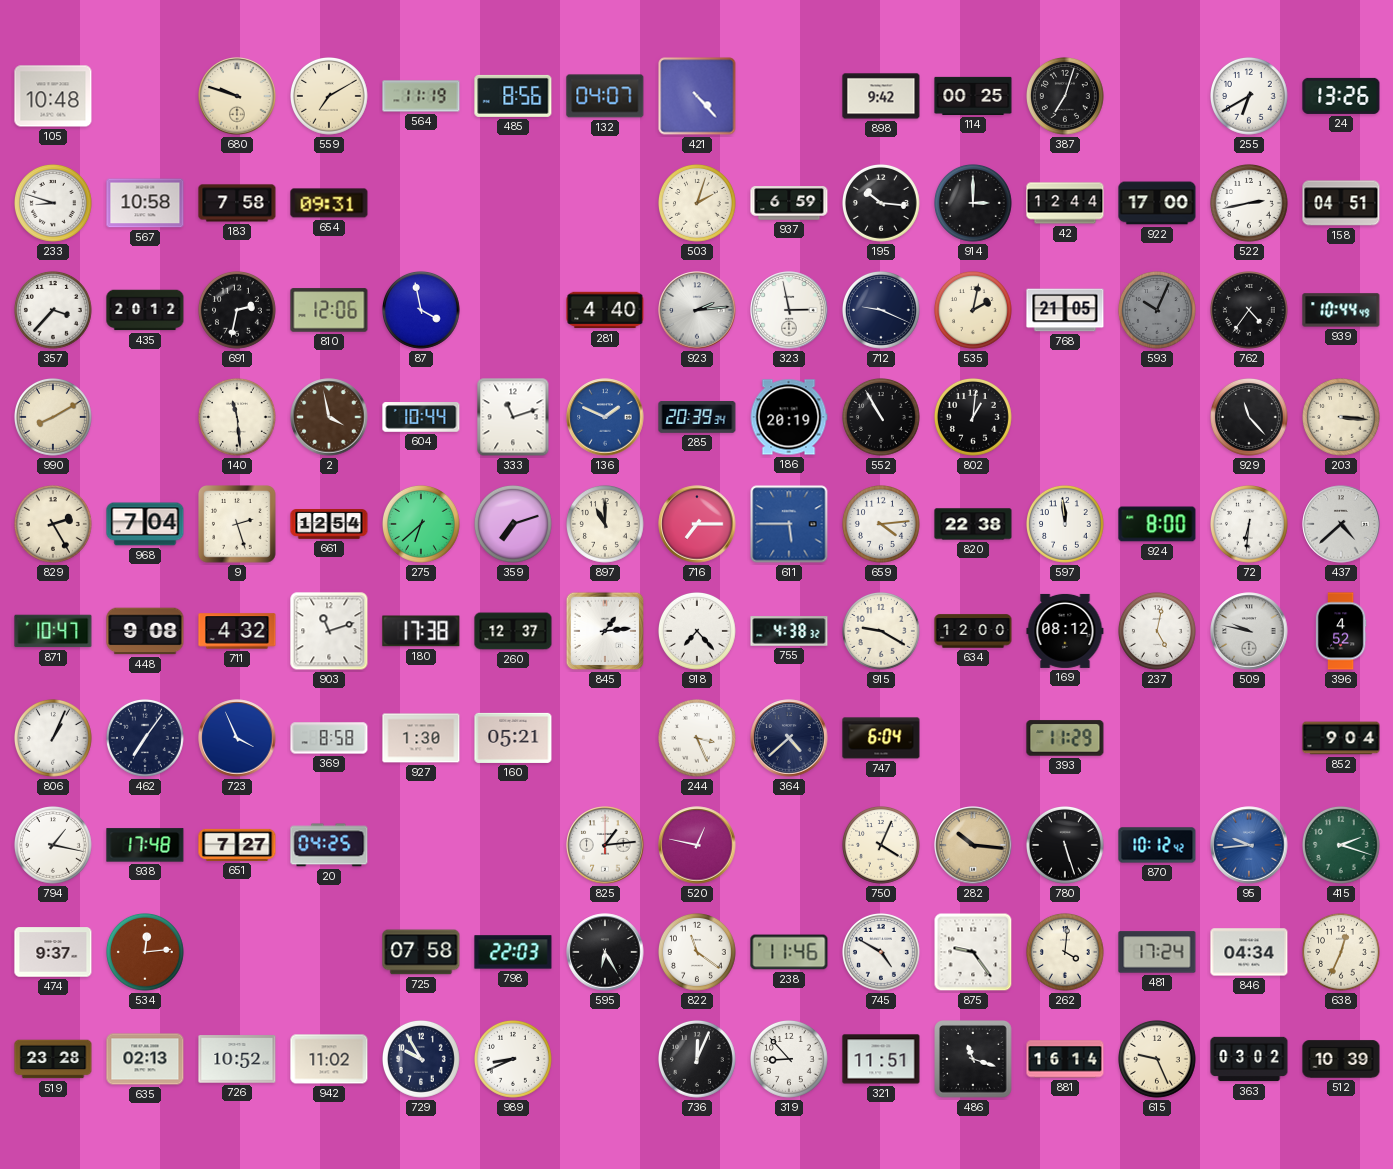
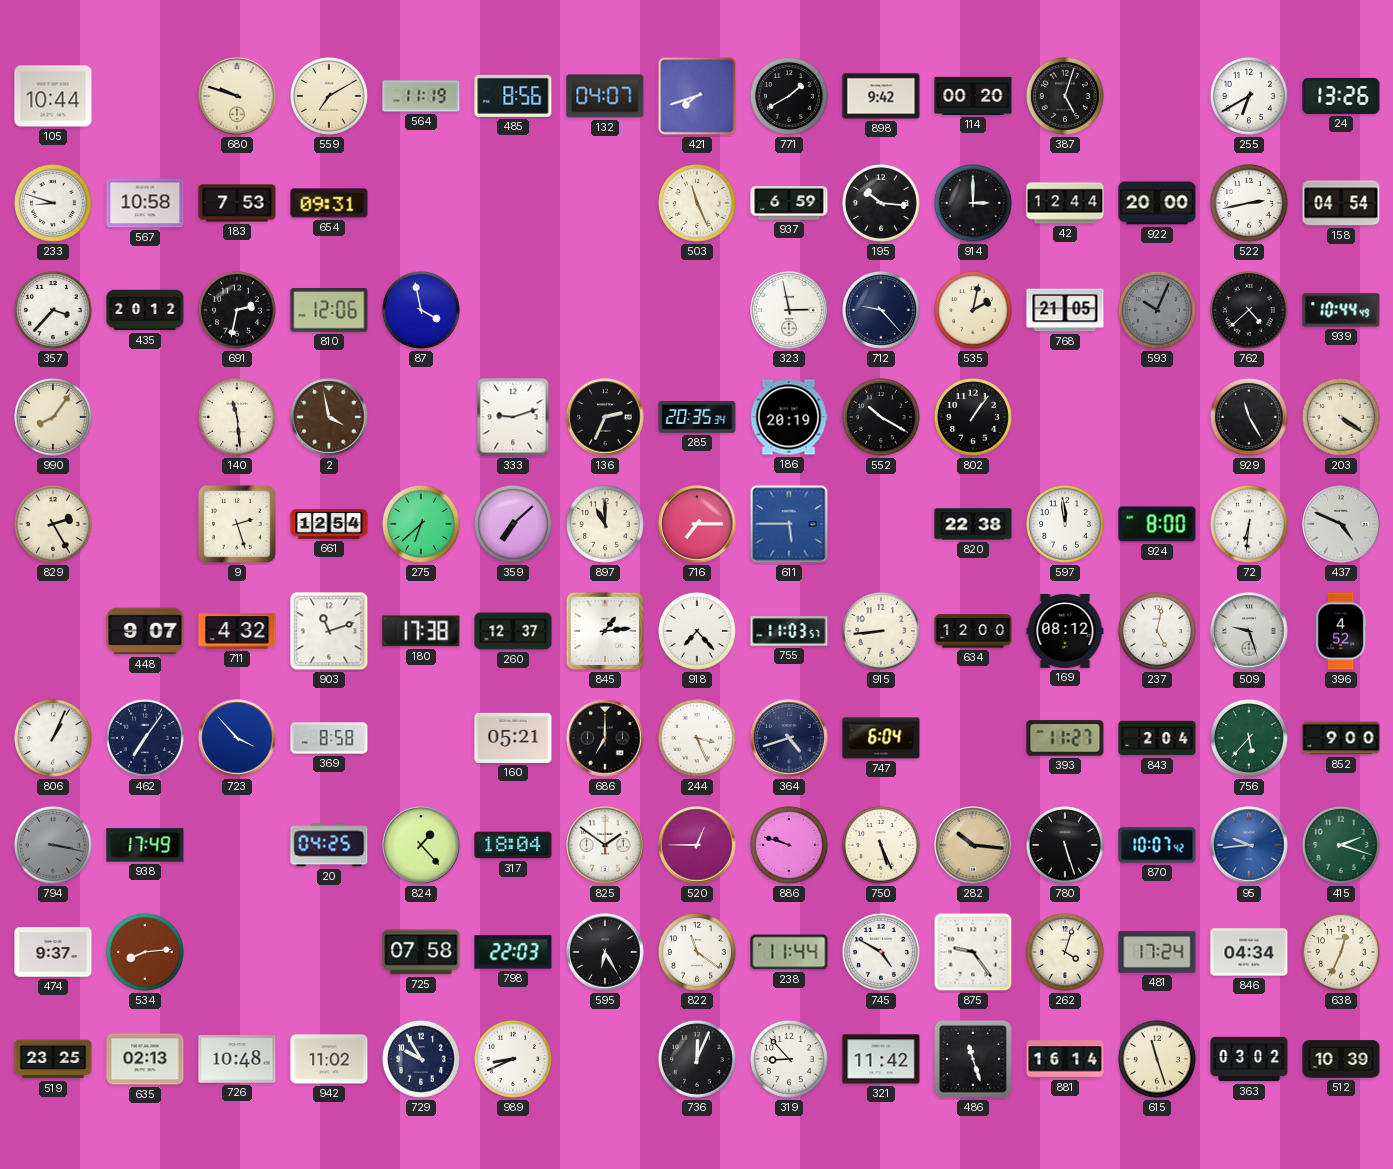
105: 10:48 -> 10:44
421: 4:23 -> 7:42
771: none -> 1:40
114: 00:25 -> 00:20
387: 7:03 -> 5:03
183: 7:58 -> 7:53
503: 2:03 -> 11:26
922: 17:00 -> 20:00
158: 04:51 -> 04:54
281: 4:40 -> none
923: 2:14 -> none
712: 9:19 -> 9:23
762: 4:36 -> 4:38
990: 8:10 -> 8:06
604: 10:44 -> none
333: 11:12 -> 9:12
136: 1:49 -> 2:34
136 dial: blue -> black
285: 20:39 -> 20:35
552: 10:55 -> 10:20
802: 1:01 -> 1:06
929: 11:23 -> 11:25
203: 3:16 -> 4:21
968: 7:04 -> none
359: 7:12 -> 7:08
659: 4:14 -> none
437: 4:38 -> 4:49
871: 10:47 -> none
448: 9:08 -> 9:07
755: 4:38 -> 11:03
915: 9:20 -> 8:44
509: 9:47 -> 9:27
723: 3:56 -> 3:53
927: 1:30 -> none
686: none -> 7:00
364: 4:38 -> 4:42
393: 11:29 -> 11:27
843: none -> 2:04
756: none -> 5:37
852: 9:04 -> 9:00
794: 1:17 -> 3:17
794 dial: white -> grey
938: 17:48 -> 17:49
651: 7:27 -> none
824: none -> 1:23
317: none -> 18:04
825: 1:14 -> 1:51
520: 12:47 -> 12:45
886: none -> 9:48
750: 4:04 -> 5:26
870: 10:12 -> 10:07
534: 12:14 -> 8:14
238: 11:46 -> 11:44
262: 4:01 -> 4:03
519: 23:28 -> 23:25
726: 10:52 -> 10:48
321: 11:51 -> 11:42
486: 11:18 -> 11:27
615: 9:26 -> 11:27
